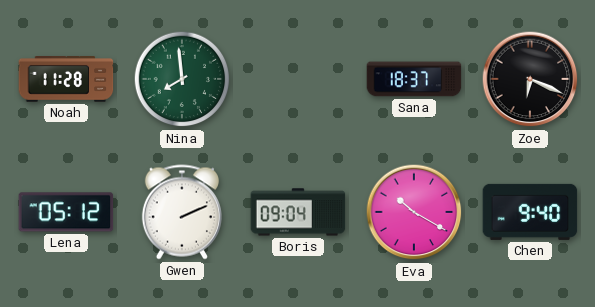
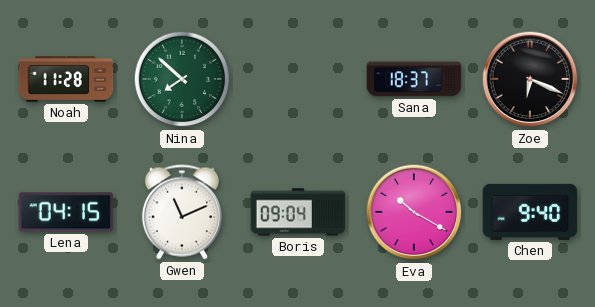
Nina: 7:59 -> 7:52
Lena: 05:12 -> 04:15
Gwen: 2:11 -> 11:11
